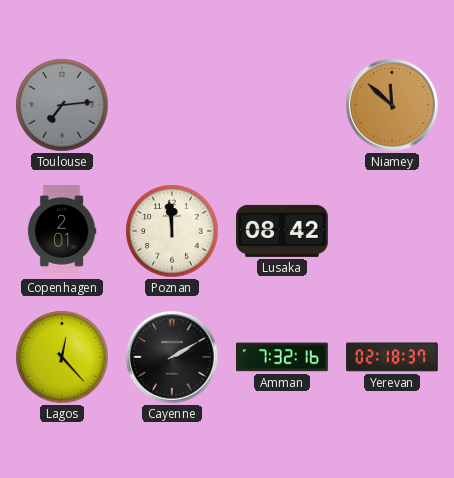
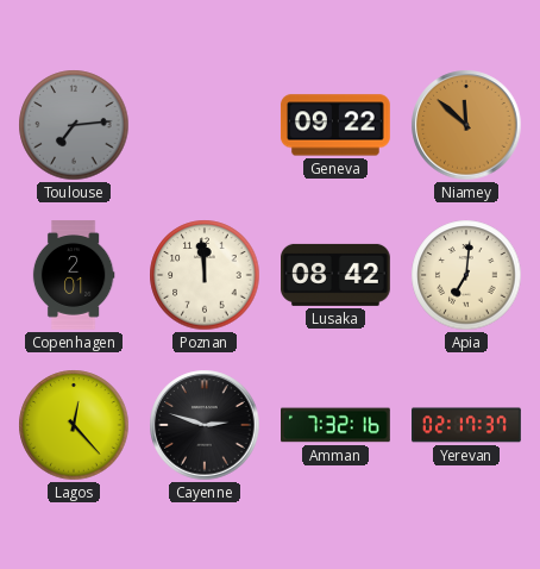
Geneva: none -> 09:22
Apia: none -> 7:01
Cayenne: 2:10 -> 2:48
Yerevan: 02:18 -> 02:17
